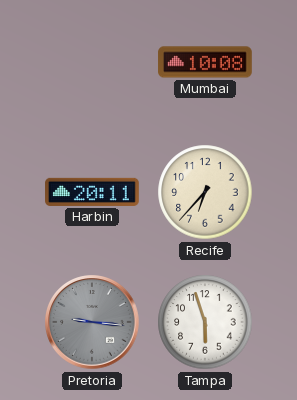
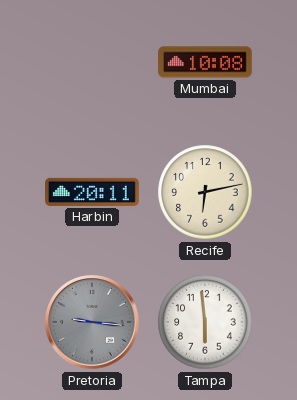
Recife: 6:37 -> 6:13
Tampa: 5:57 -> 5:59
